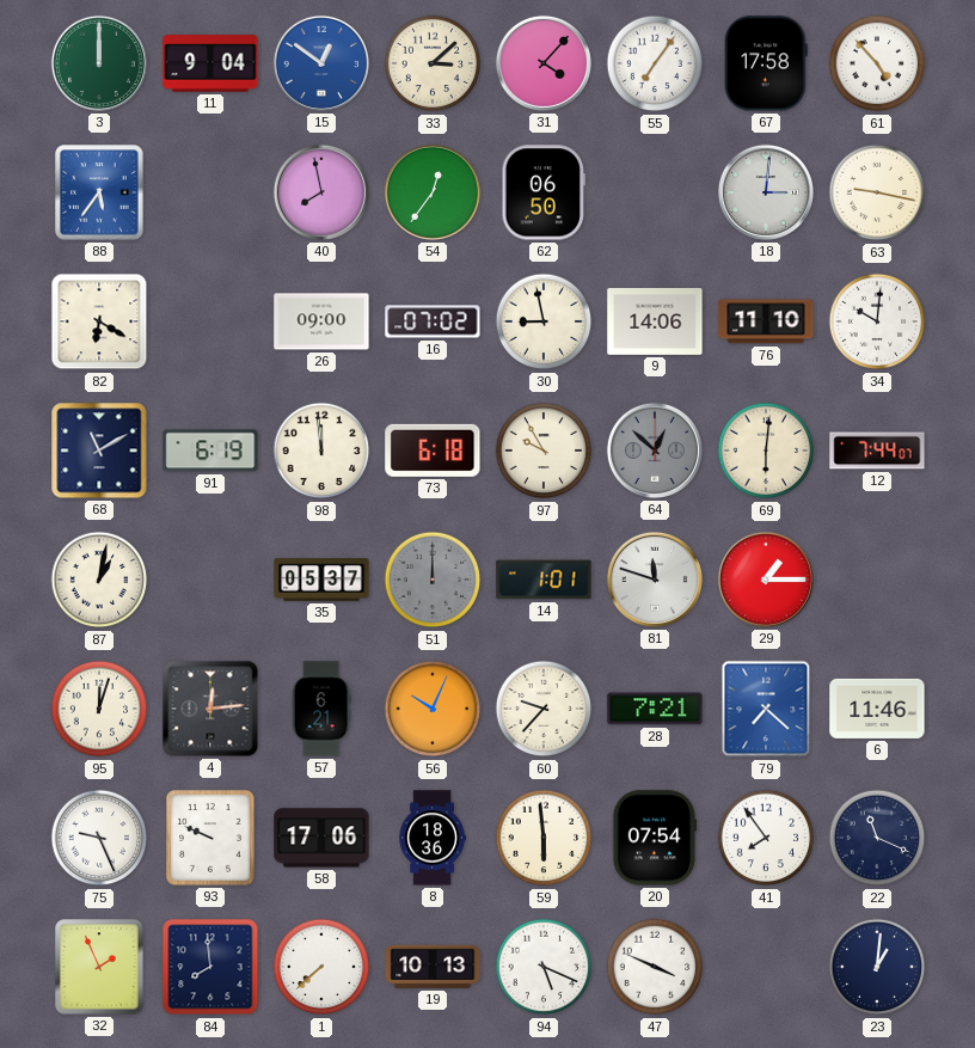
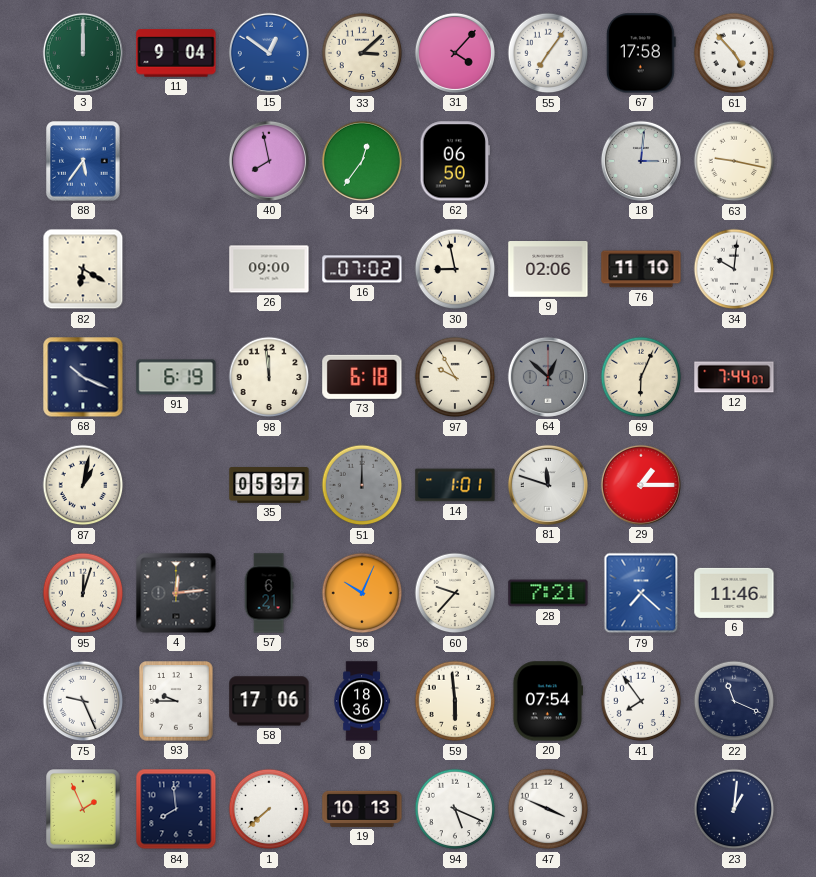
9: 14:06 -> 02:06
68: 11:10 -> 10:19
69: 6:01 -> 6:04
93: 9:49 -> 9:45
